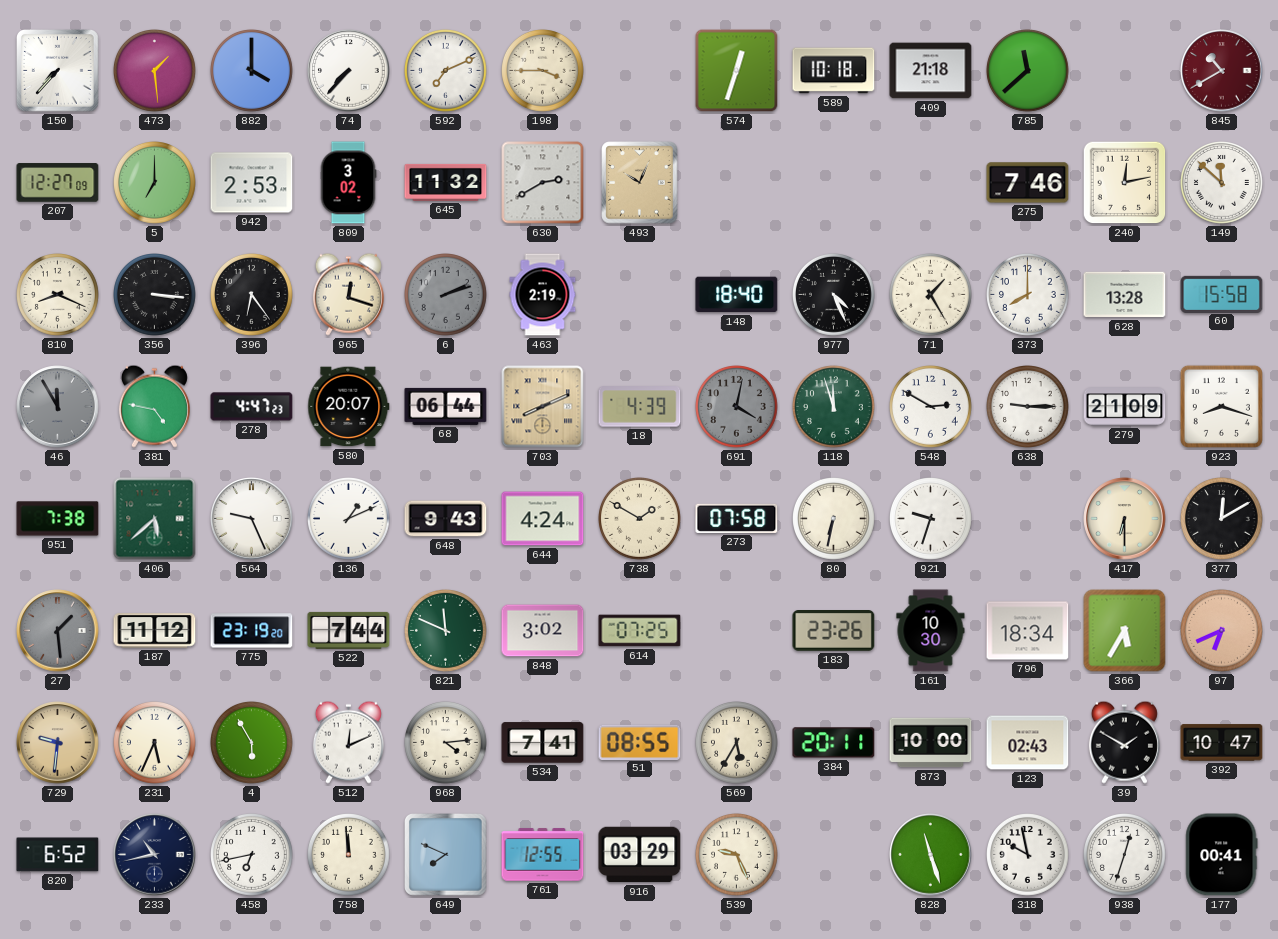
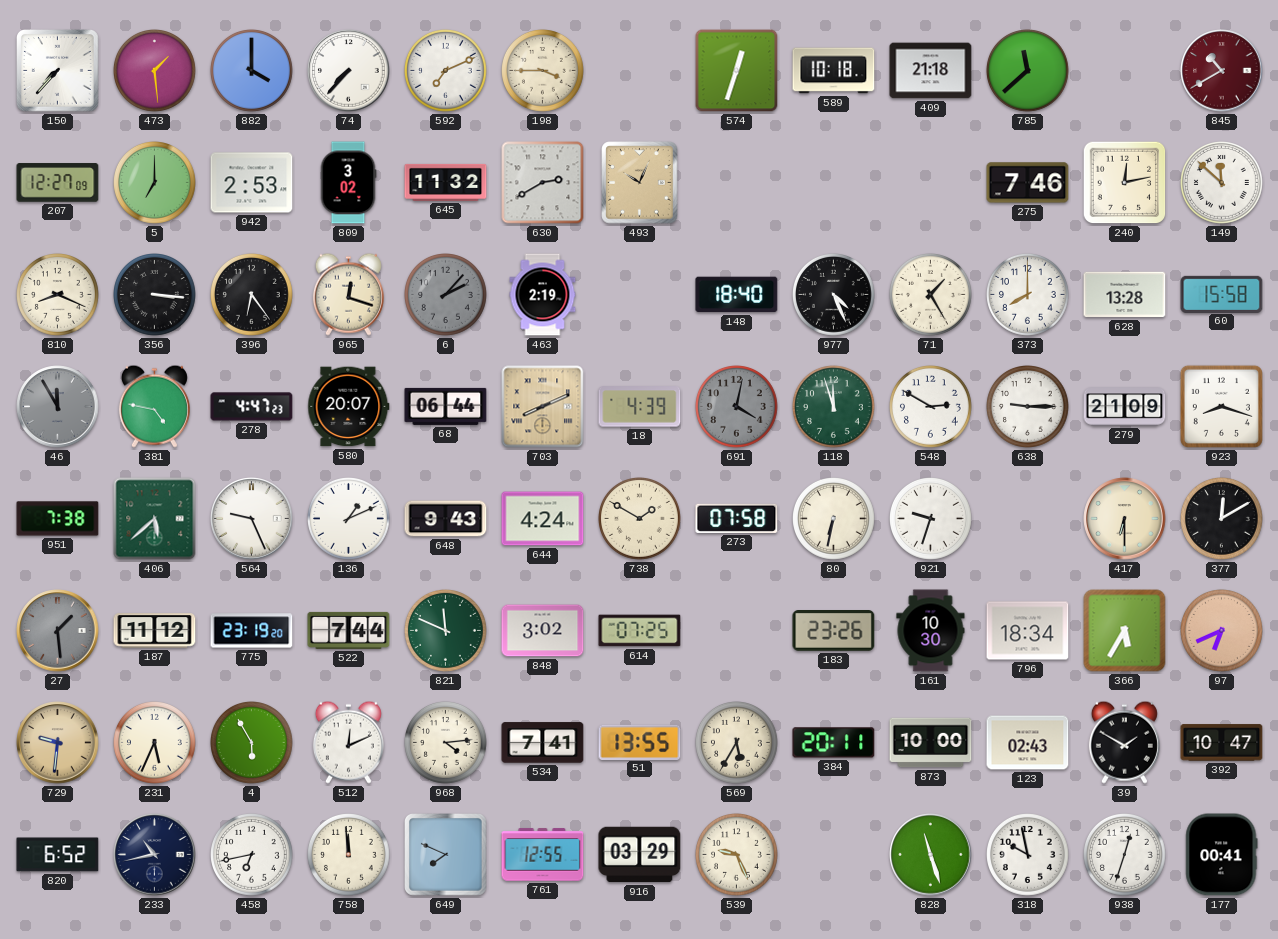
6: 2:12 -> 2:07
51: 08:55 -> 13:55
